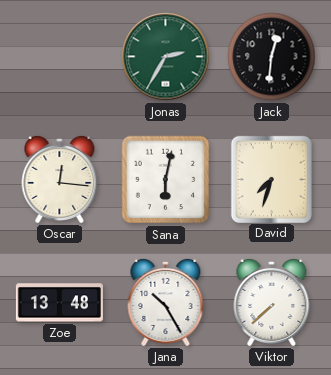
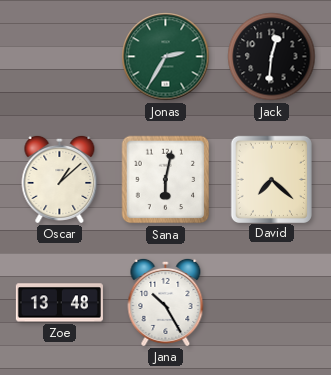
Oscar: 12:16 -> 1:08
David: 7:33 -> 7:22
Viktor: 7:38 -> none
